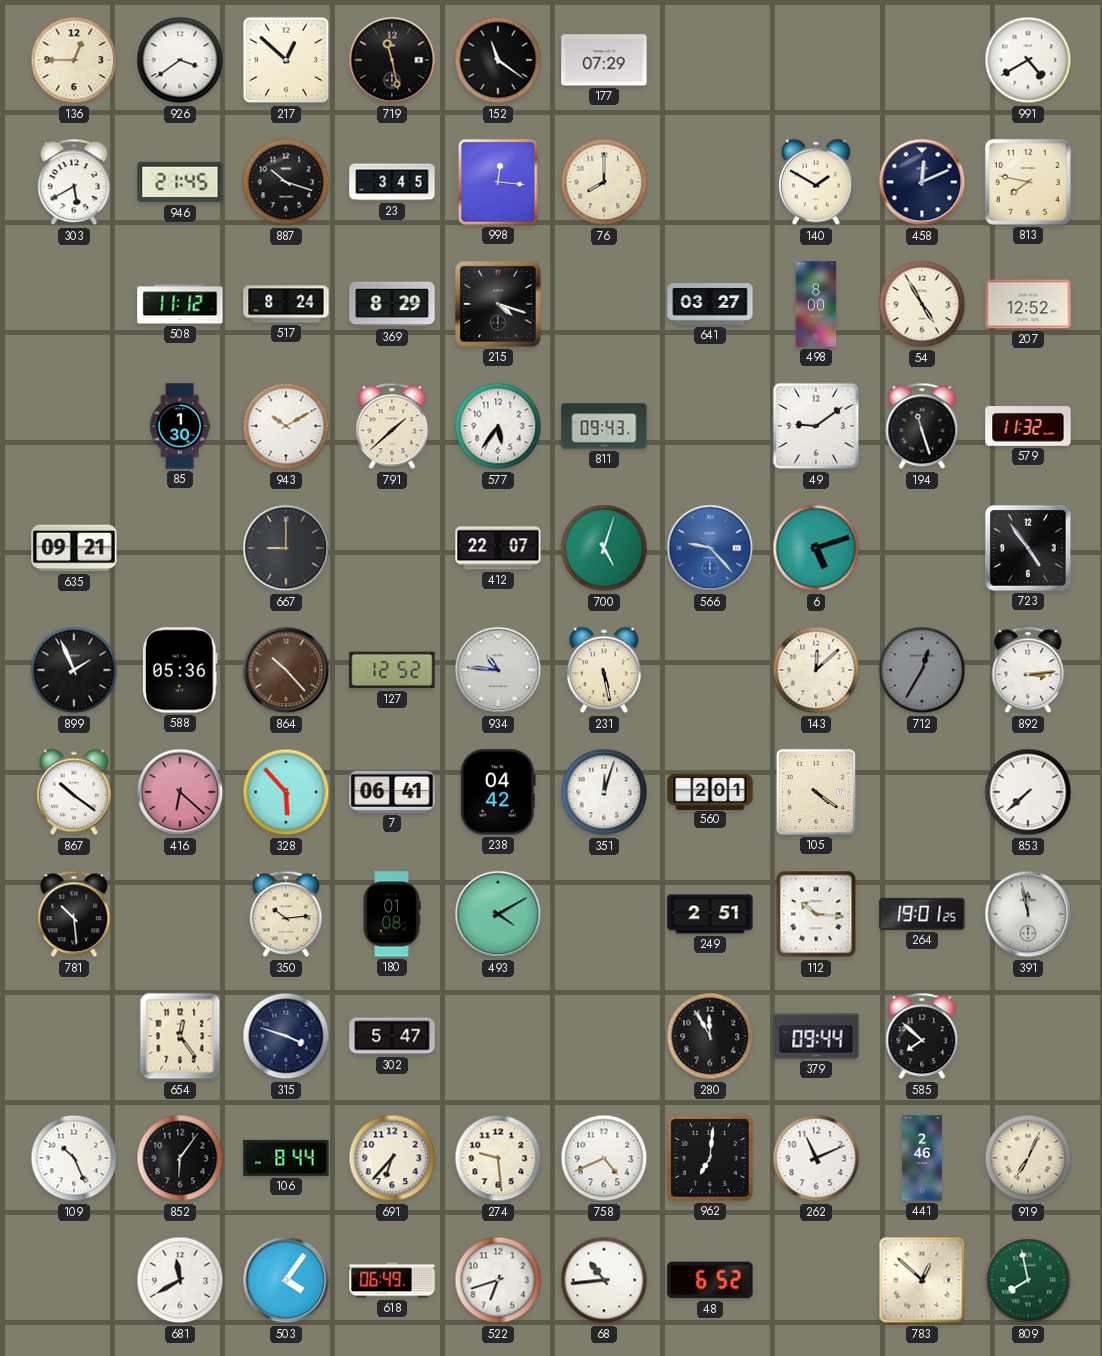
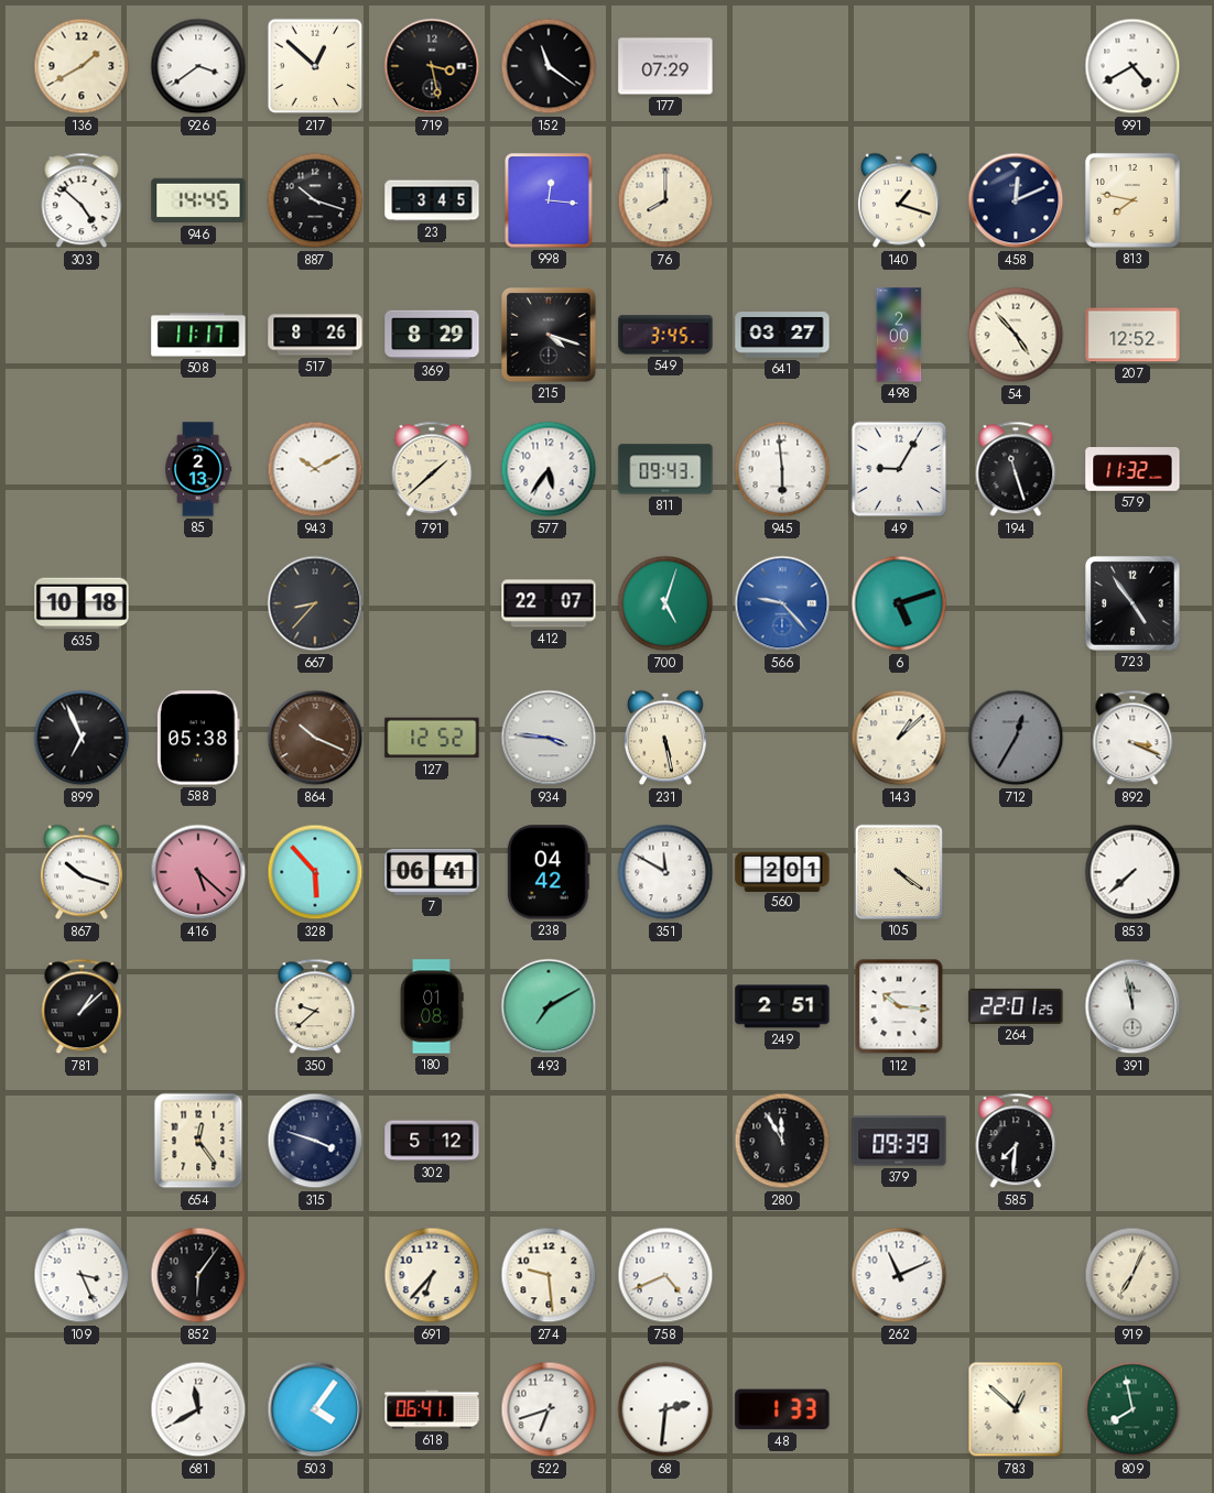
136: 12:45 -> 1:40
719: 11:28 -> 3:28
303: 5:40 -> 4:52
946: 21:45 -> 14:45
140: 1:50 -> 1:18
508: 11:12 -> 11:17
517: 8:24 -> 8:26
549: none -> 3:45
498: 8:00 -> 2:00
54: 4:55 -> 4:53
85: 1:30 -> 2:13
945: none -> 5:59
49: 9:09 -> 9:05
635: 09:21 -> 10:18
667: 9:00 -> 8:37
899: 1:56 -> 6:56
588: 05:36 -> 05:38
864: 10:23 -> 10:19
934: 10:46 -> 3:46
143: 12:08 -> 1:08
892: 3:14 -> 3:19
867: 10:21 -> 10:18
416: 6:22 -> 5:22
351: 12:03 -> 11:50
781: 10:29 -> 1:08
350: 10:14 -> 9:38
493: 4:10 -> 7:10
264: 19:01 -> 22:01
302: 5:47 -> 5:12
379: 09:44 -> 09:39
585: 7:52 -> 7:31
109: 10:26 -> 3:26
106: 8:44 -> none
962: 7:01 -> none
441: 2:46 -> none
618: 06:49 -> 06:41
68: 10:44 -> 2:31
48: 6:52 -> 1:33
